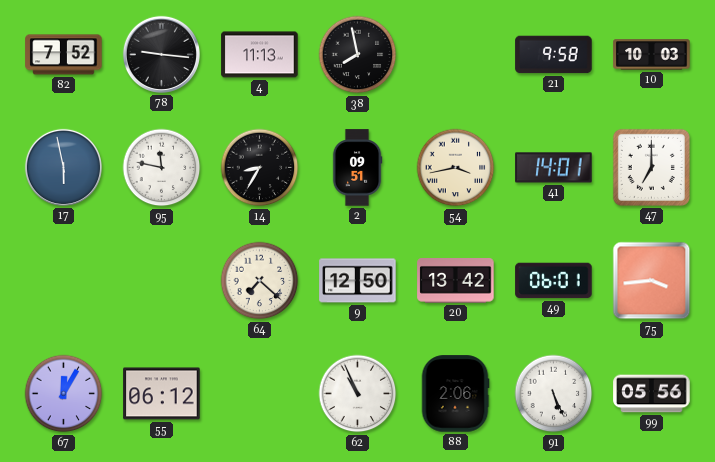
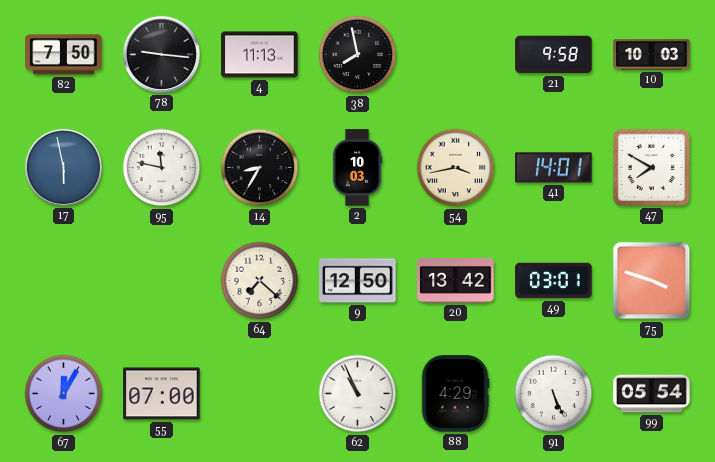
82: 7:52 -> 7:50
2: 09:51 -> 10:03
47: 7:00 -> 7:50
49: 06:01 -> 03:01
75: 3:44 -> 3:48
55: 06:12 -> 07:00
88: 2:06 -> 4:29
99: 05:56 -> 05:54
